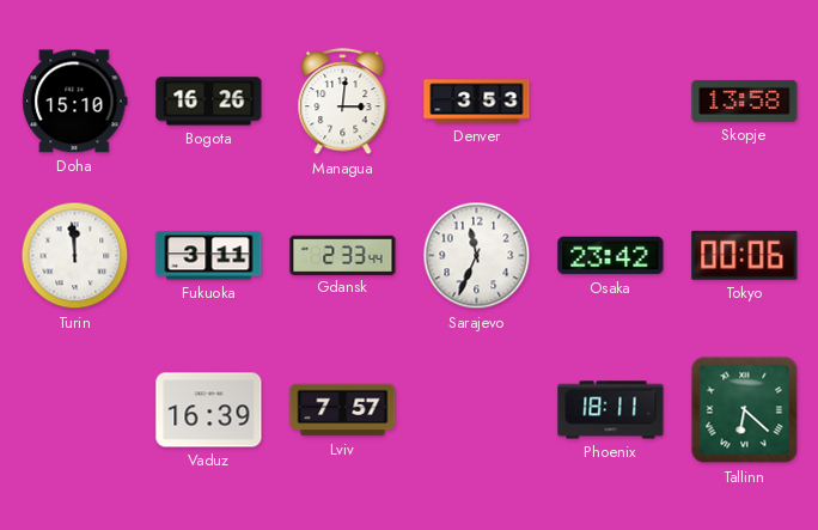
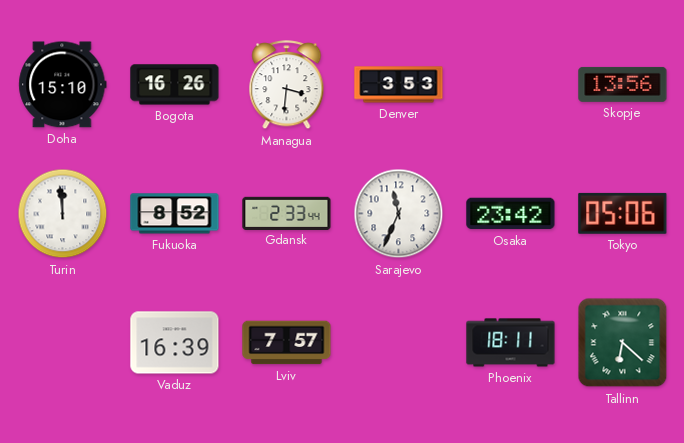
Managua: 3:01 -> 3:31
Skopje: 13:58 -> 13:56
Fukuoka: 3:11 -> 8:52
Tokyo: 00:06 -> 05:06
